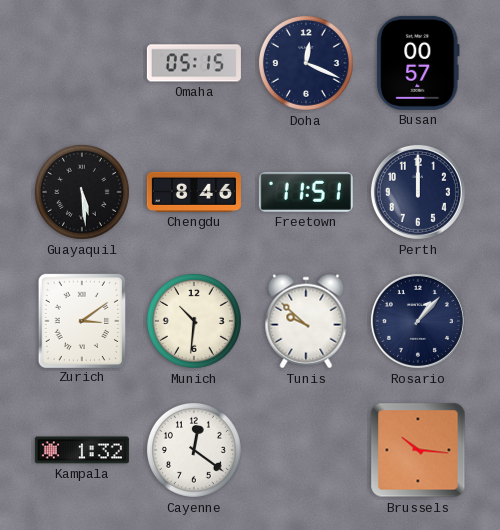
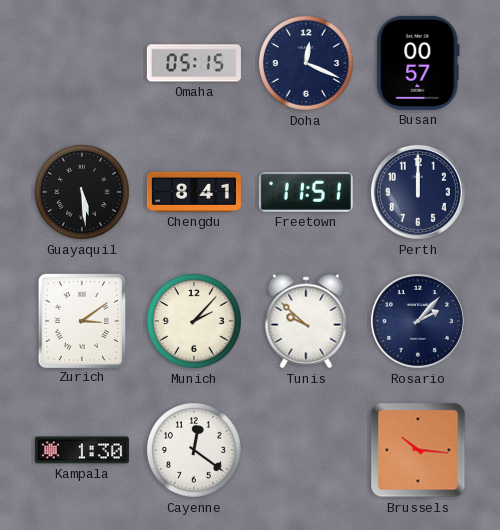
Chengdu: 8:46 -> 8:41
Munich: 10:31 -> 2:07
Rosario: 1:07 -> 2:07
Kampala: 1:32 -> 1:30
